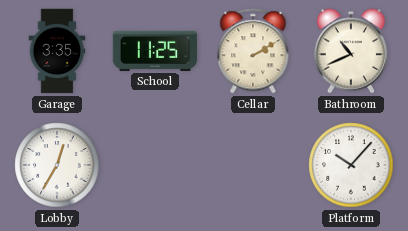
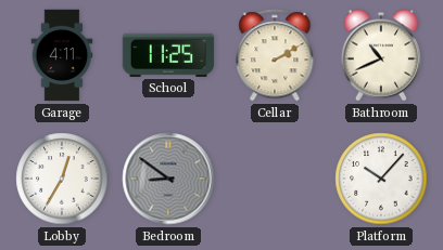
Garage: 3:35 -> 4:11
Bedroom: none -> 8:51
